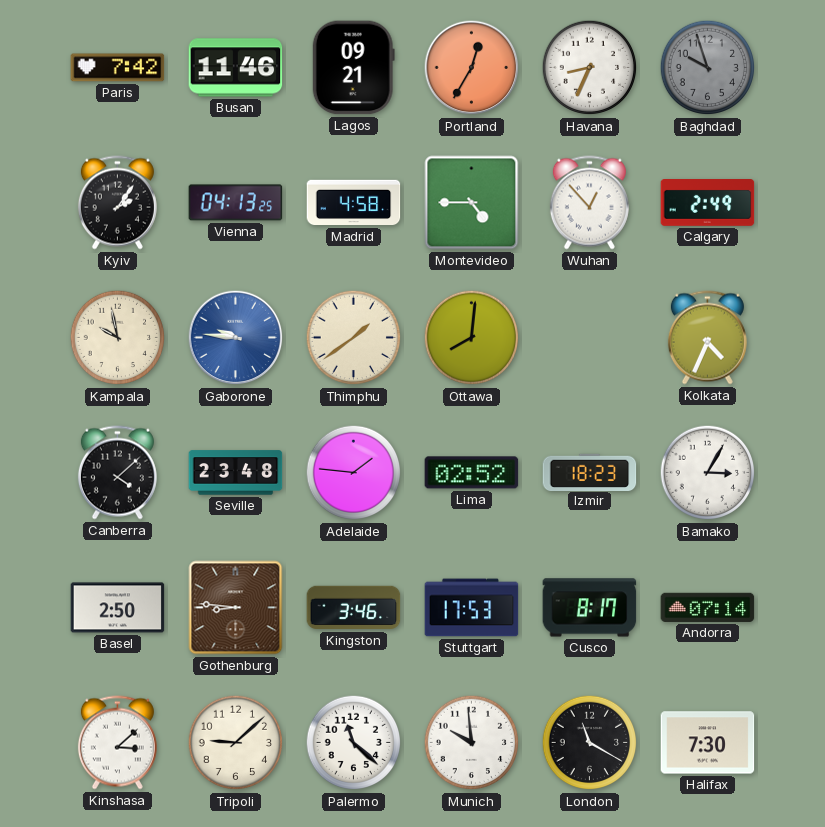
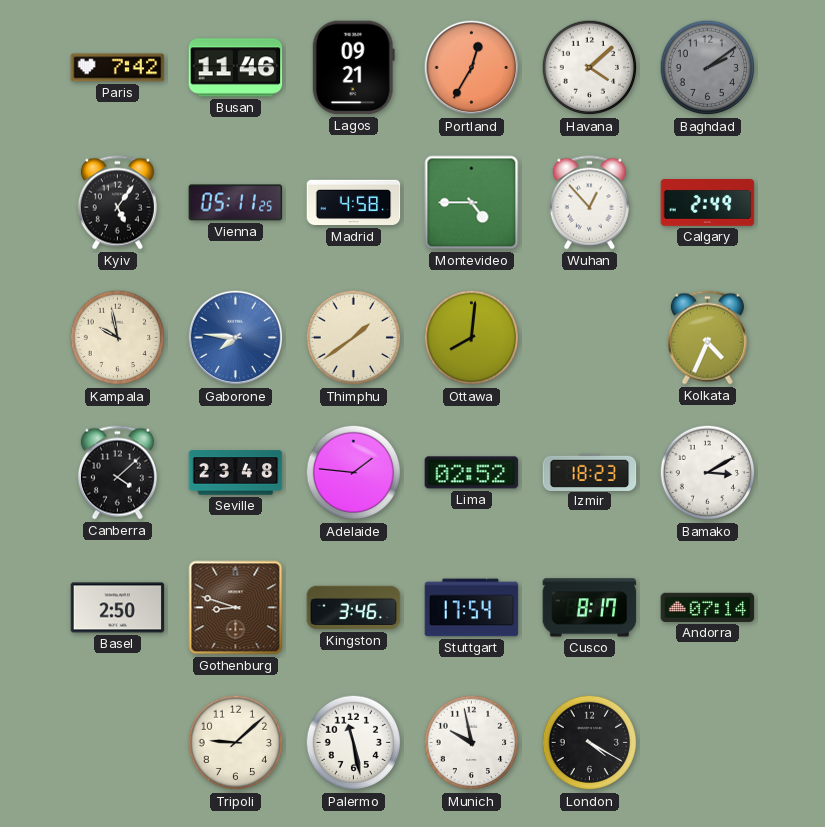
Havana: 8:34 -> 4:08
Baghdad: 9:57 -> 2:09
Kyiv: 2:06 -> 5:06
Vienna: 04:13 -> 05:11
Gaborone: 9:46 -> 7:46
Bamako: 3:05 -> 3:10
Gothenburg: 8:46 -> 8:48
Stuttgart: 17:53 -> 17:54
Kinshasa: 3:08 -> none
Palermo: 11:22 -> 11:28
Munich: 9:59 -> 9:58
London: 11:20 -> 4:20
Halifax: 7:30 -> none
